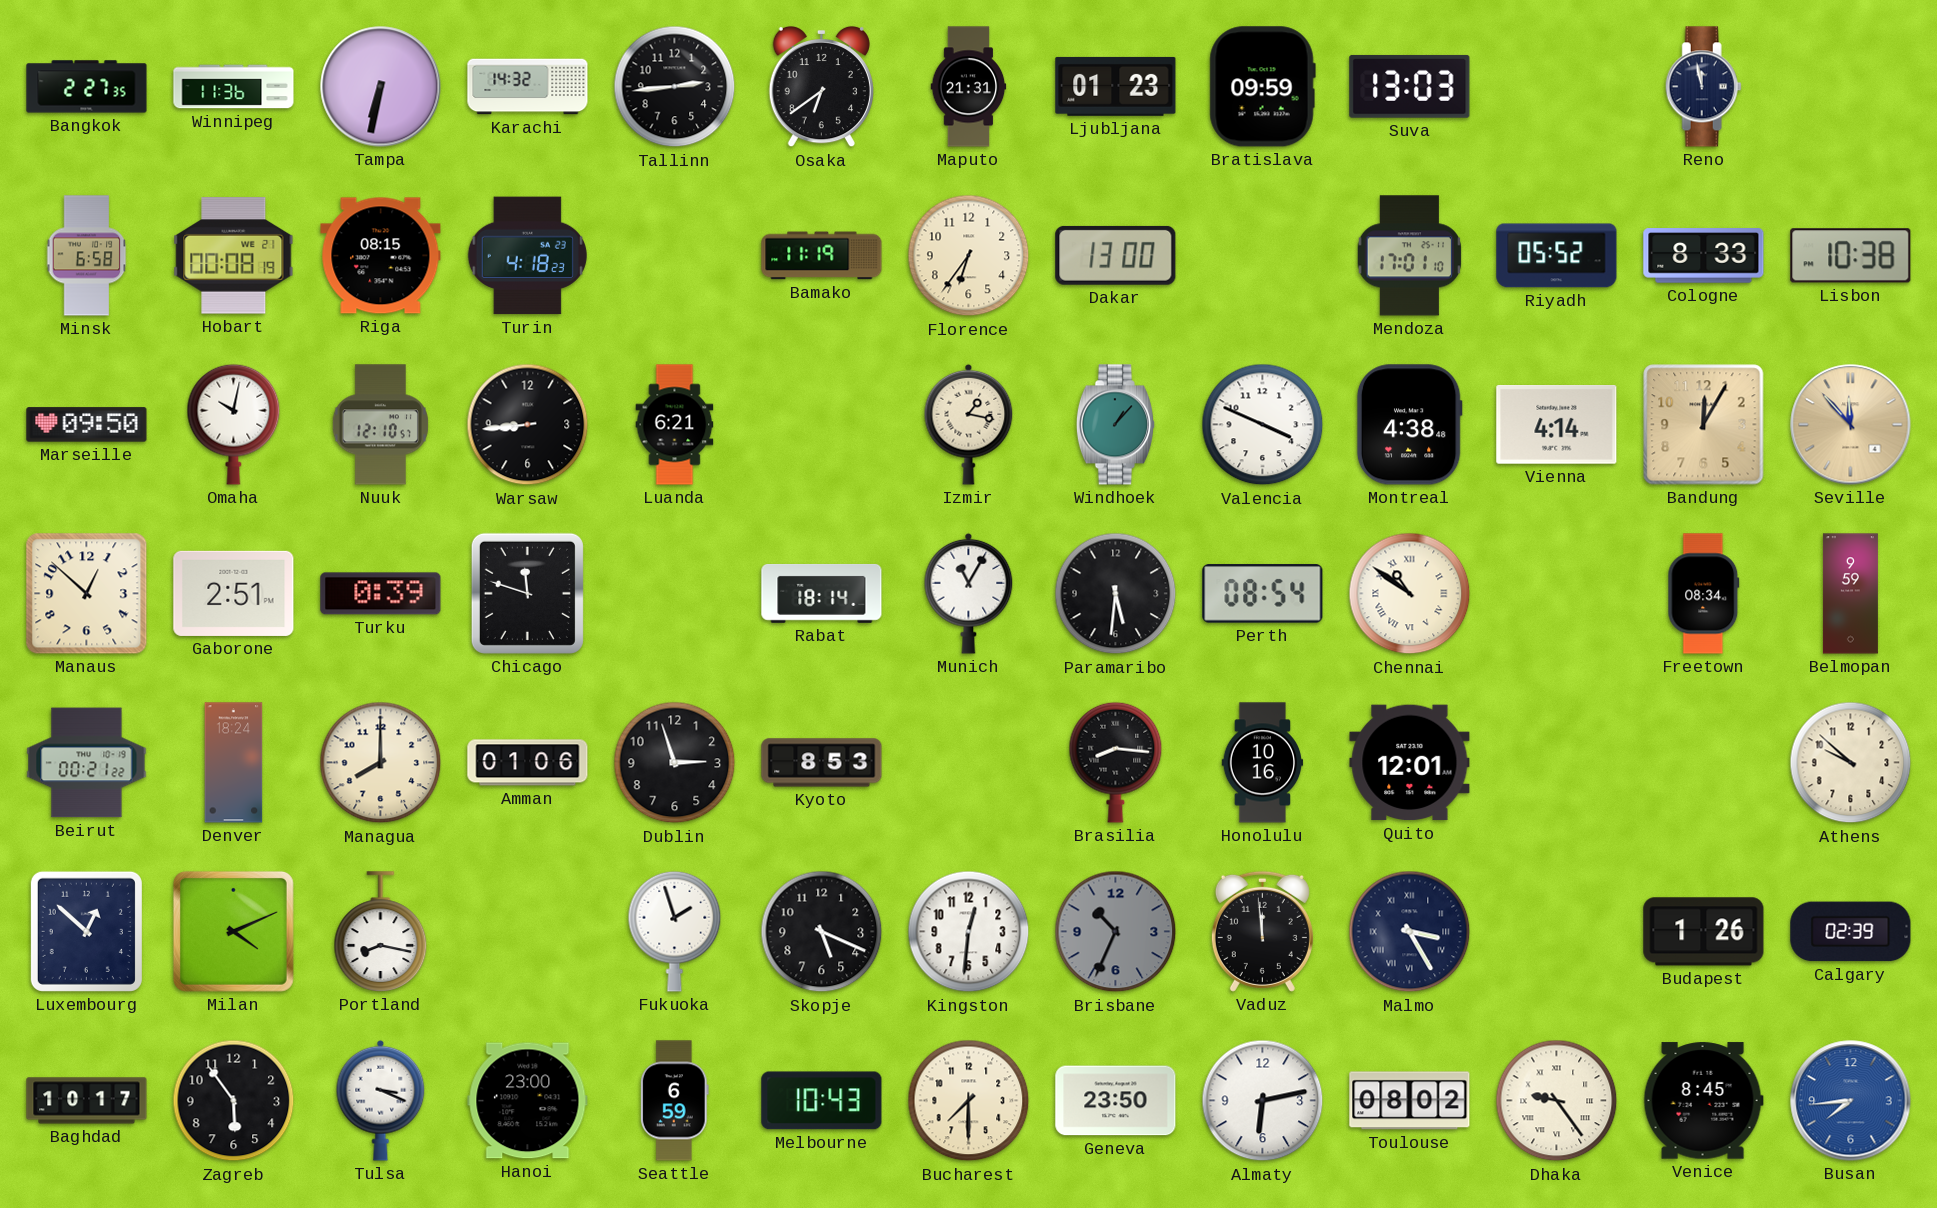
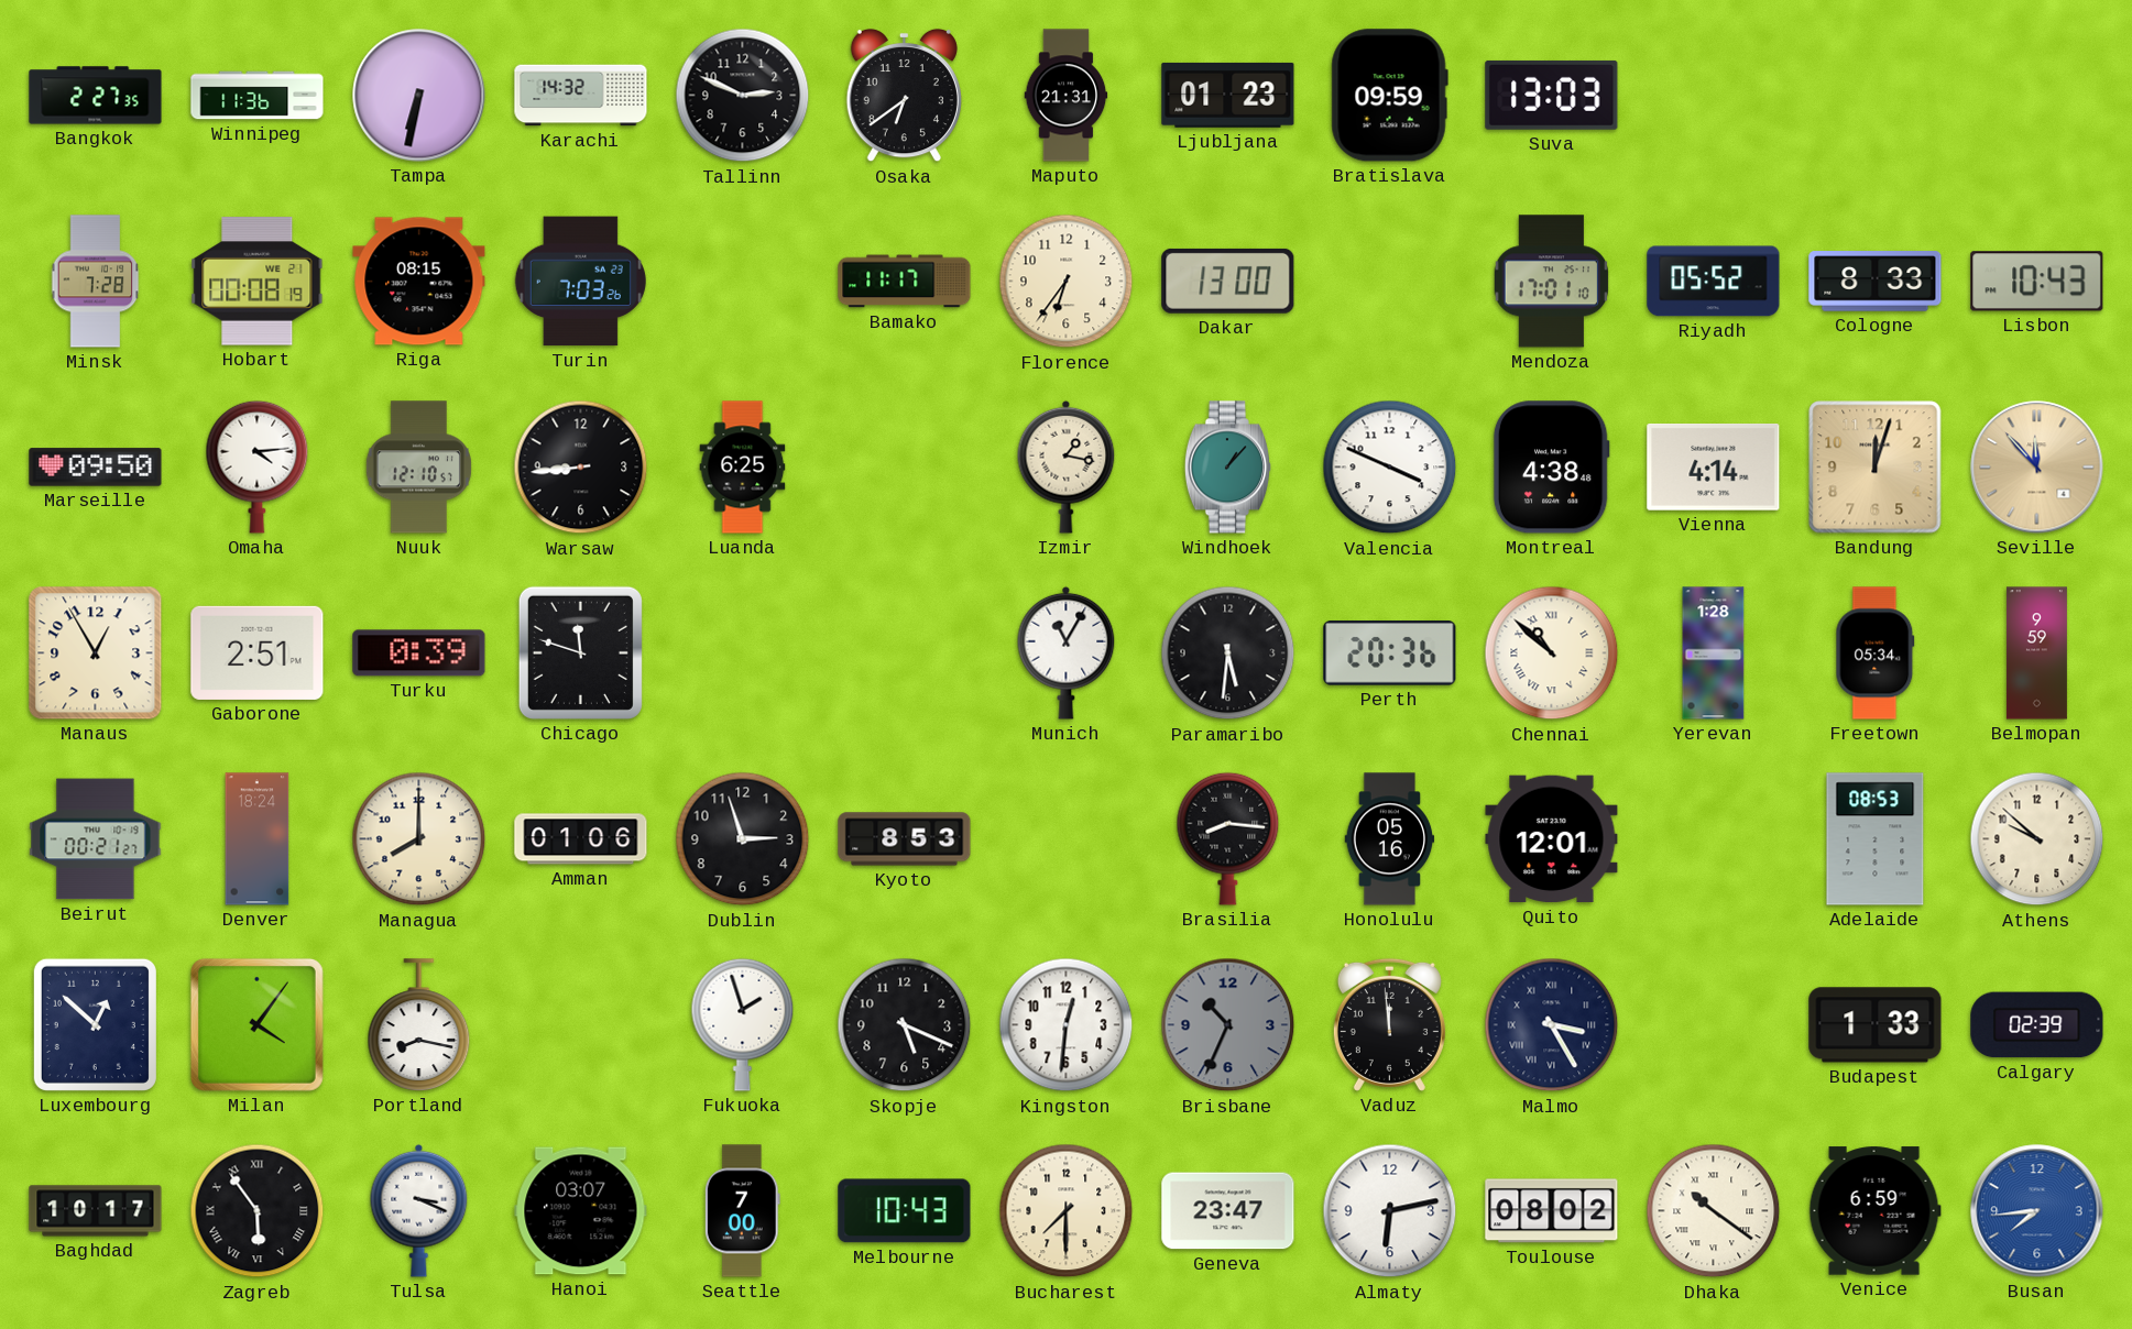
Tallinn: 2:44 -> 2:49
Reno: 11:58 -> none
Minsk: 6:58 -> 7:28
Turin: 4:18 -> 7:03
Bamako: 11:19 -> 11:17
Lisbon: 10:38 -> 10:43
Omaha: 10:02 -> 4:14
Luanda: 6:21 -> 6:25
Bandung: 12:05 -> 12:03
Manaus: 12:52 -> 12:55
Rabat: 18:14 -> none
Perth: 08:54 -> 20:36
Chennai: 10:51 -> 10:52
Yerevan: none -> 1:28
Freetown: 08:34 -> 05:34
Beirut: 00:21:22 -> 00:21:27
Honolulu: 10:16 -> 05:16
Adelaide: none -> 08:53
Milan: 4:11 -> 4:06
Budapest: 1:26 -> 1:33
Zagreb numerals: Arabic -> Roman
Hanoi: 23:00 -> 03:07
Seattle: 6:59 -> 7:00
Geneva: 23:50 -> 23:47
Dhaka: 9:24 -> 10:21
Venice: 8:45 -> 6:59
